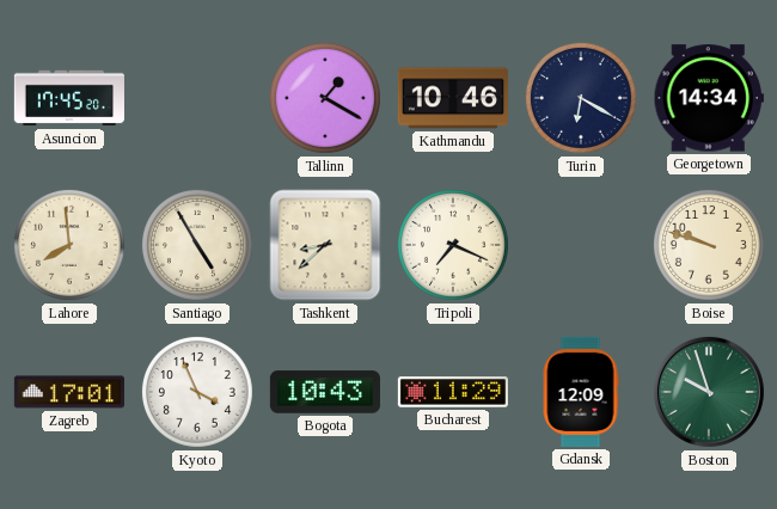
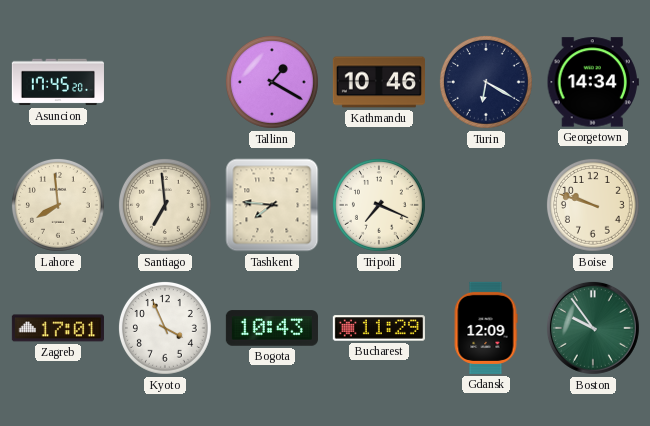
Santiago: 4:55 -> 6:59
Tashkent: 8:38 -> 7:46
Boston: 9:57 -> 9:54
